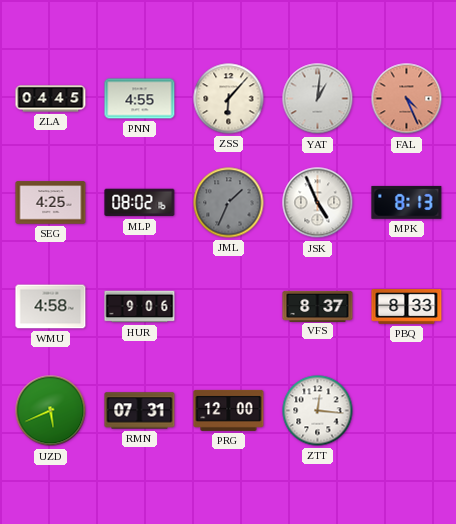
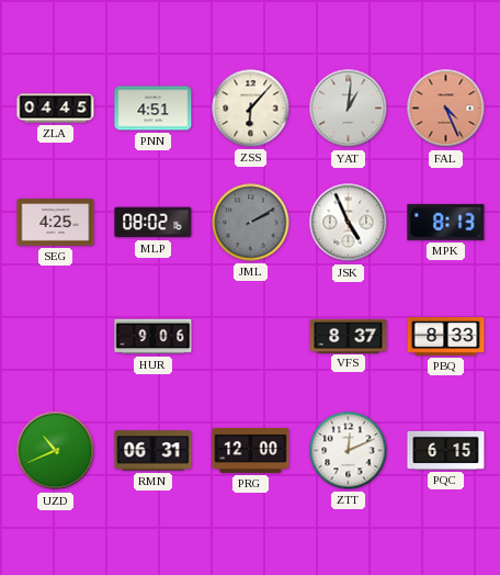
PNN: 4:55 -> 4:51
JML: 1:34 -> 2:10
WMU: 4:58 -> none
UZD: 5:41 -> 10:41
RMN: 07:31 -> 06:31
ZTT: 12:16 -> 12:11
PQC: none -> 6:15
